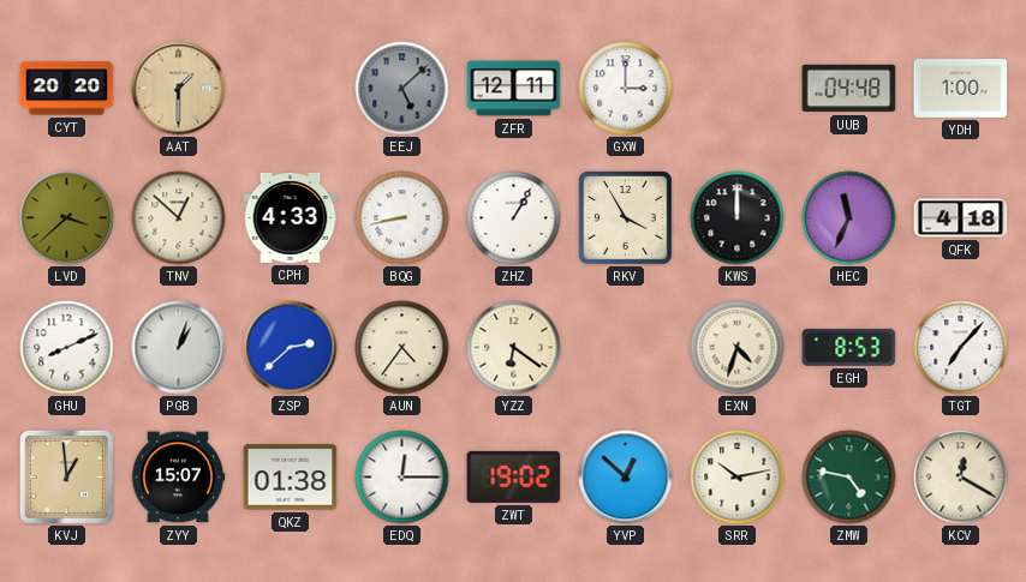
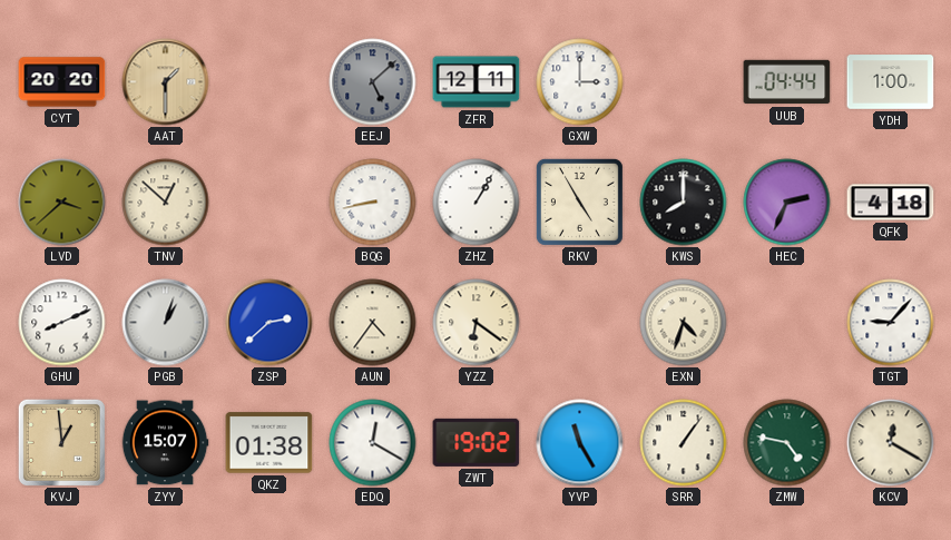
UUB: 04:48 -> 04:44
CPH: 4:33 -> none
RKV: 3:55 -> 4:55
KWS: 12:00 -> 8:00
HEC: 11:34 -> 2:34
EGH: 8:53 -> none
TGT: 7:07 -> 9:07
EDQ: 12:15 -> 12:20
YVP: 12:52 -> 11:25
SRR: 10:13 -> 1:06
